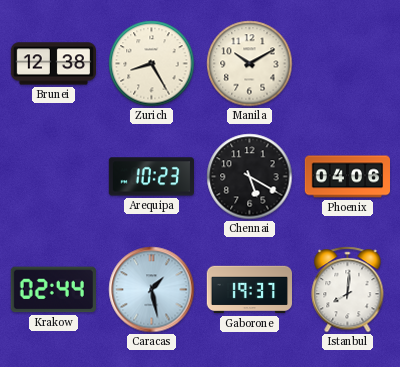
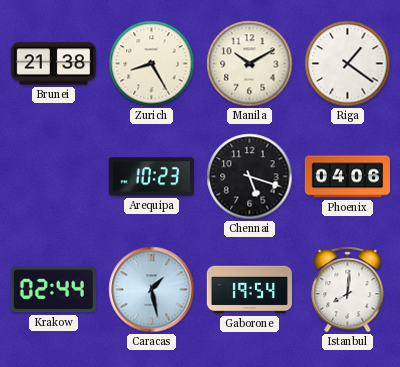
Brunei: 12:38 -> 21:38
Riga: none -> 1:21
Chennai: 5:20 -> 5:18
Gaborone: 19:37 -> 19:54
